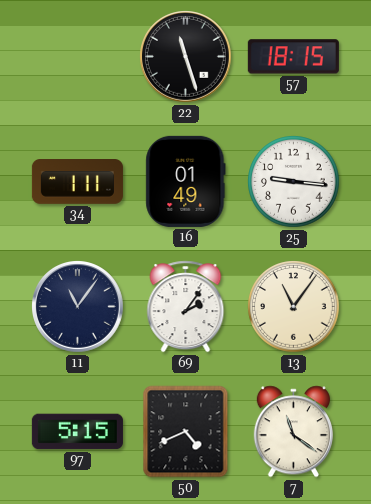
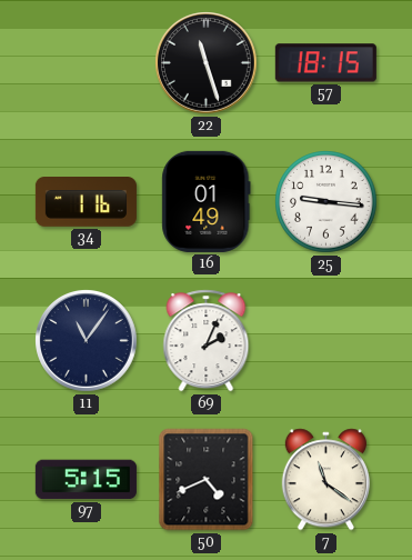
34: 1:11 -> 1:16
69: 2:06 -> 2:04
13: 11:06 -> none
